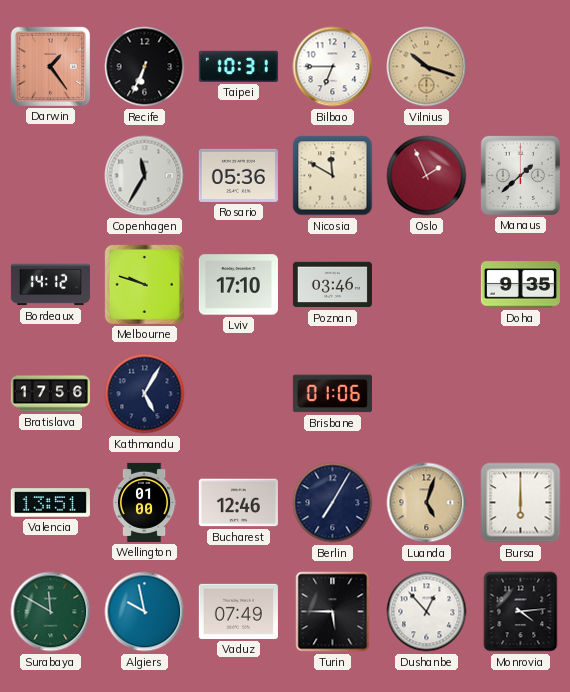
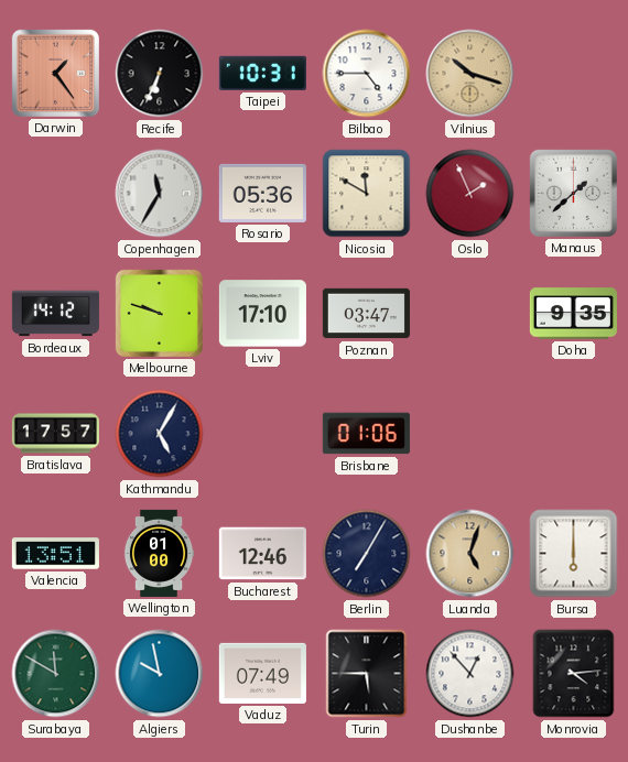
Bilbao: 6:45 -> 4:45
Poznan: 03:46 -> 03:47
Bratislava: 17:56 -> 17:57
